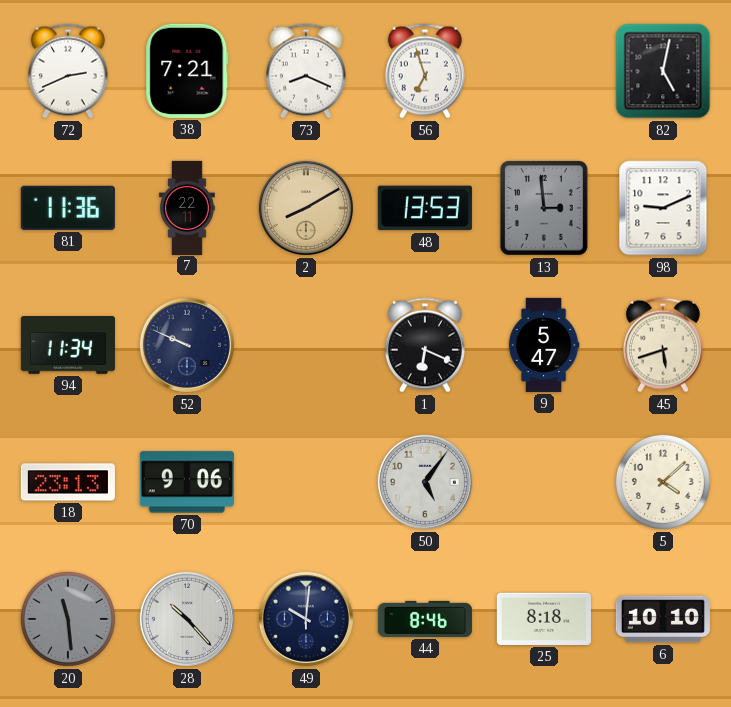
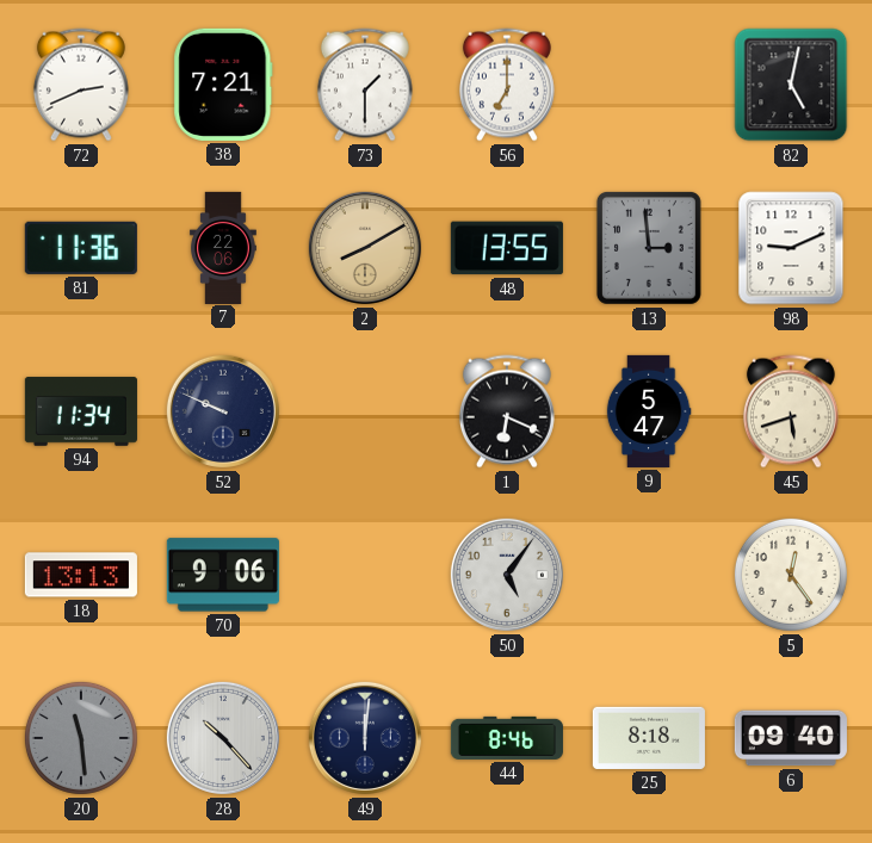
73: 8:19 -> 1:30
56: 6:57 -> 7:00
7: 22:11 -> 22:06
48: 13:53 -> 13:55
18: 23:13 -> 13:13
5: 4:08 -> 12:24
49: 10:01 -> 12:01
6: 10:10 -> 09:40
